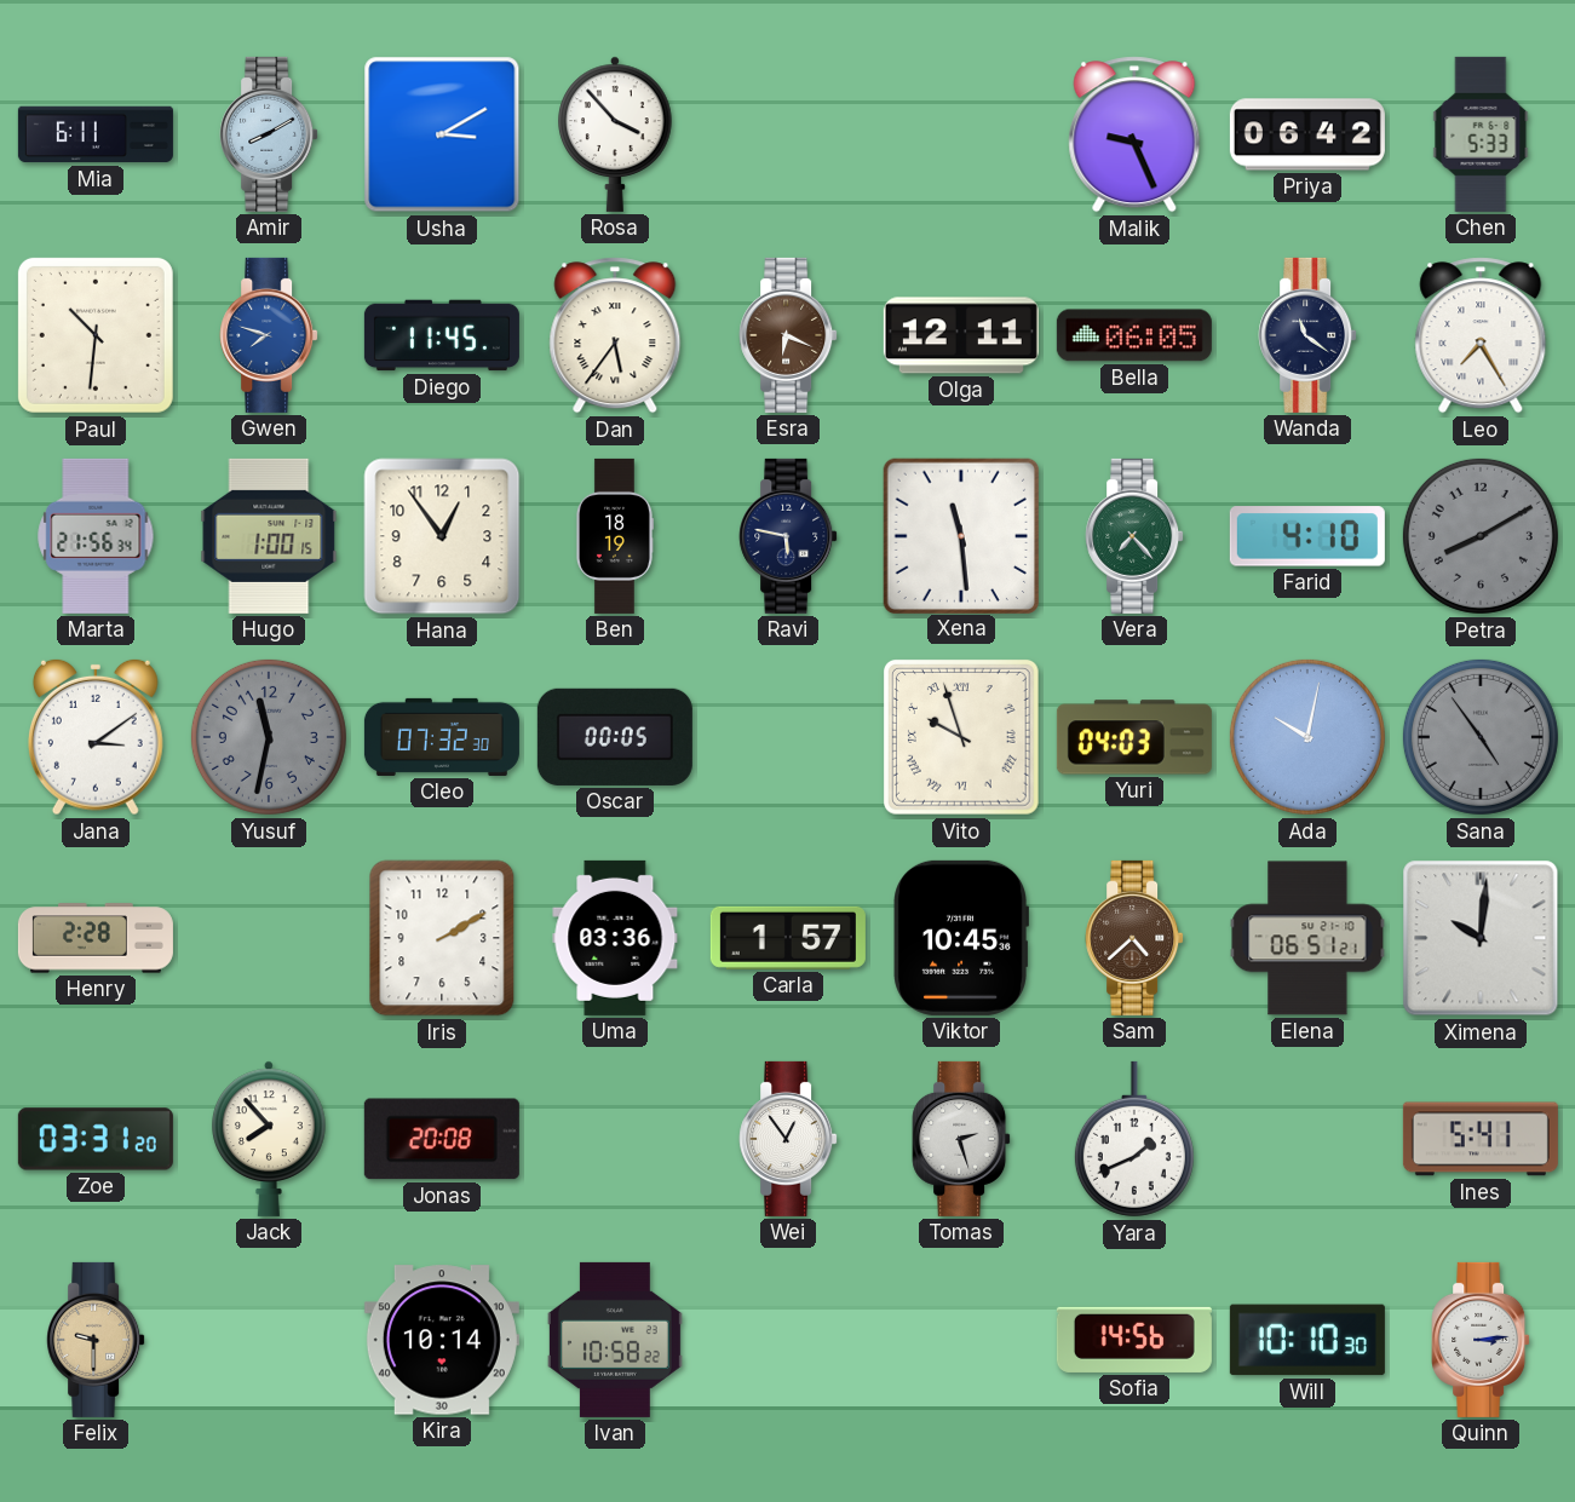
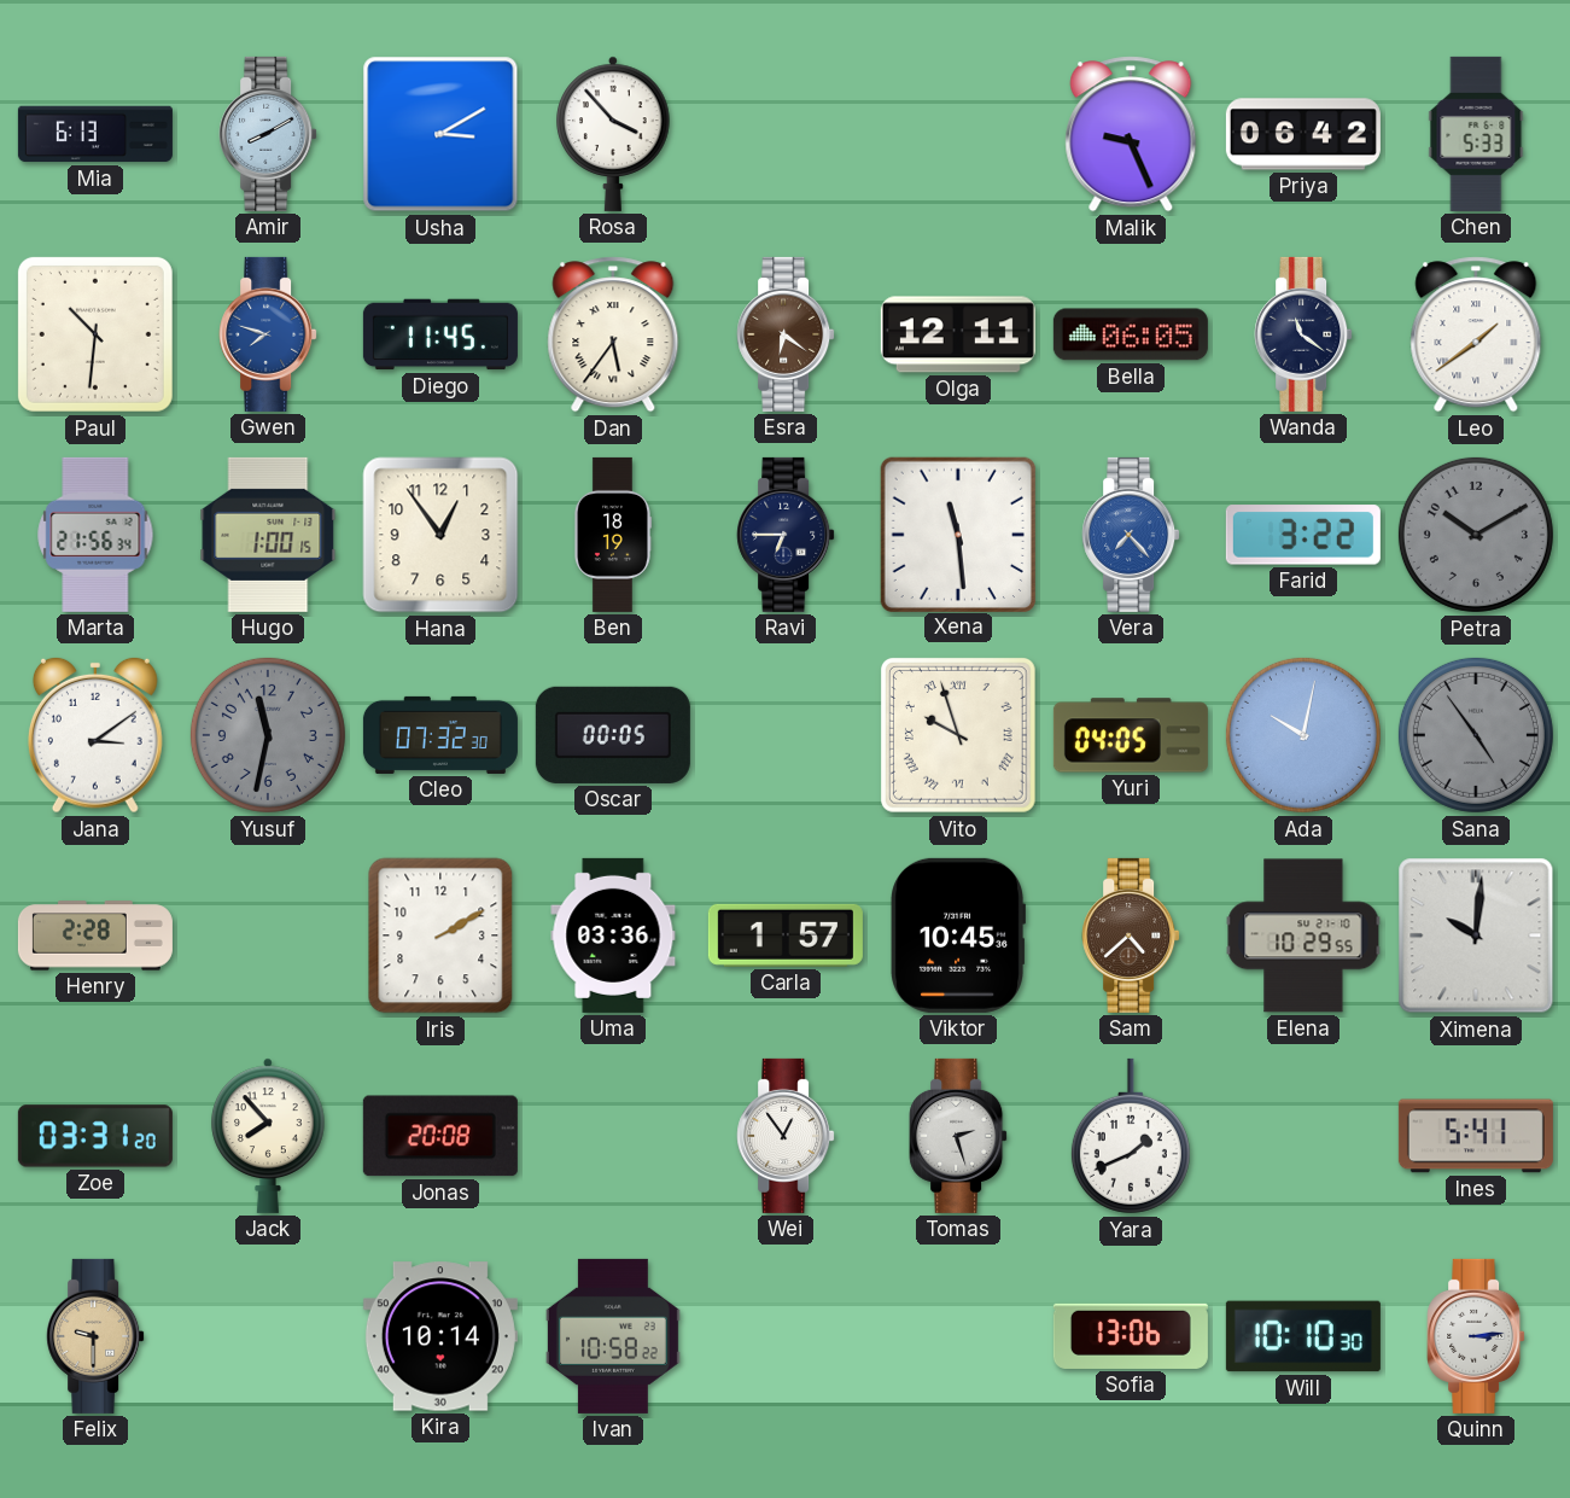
Mia: 6:11 -> 6:13
Esra: 6:19 -> 6:21
Leo: 7:25 -> 1:39
Ravi: 5:47 -> 6:45
Vera dial: green -> blue
Farid: 4:10 -> 3:22
Petra: 8:10 -> 10:10
Yuri: 04:03 -> 04:05
Elena: 06:51 -> 10:29
Sofia: 14:56 -> 13:06
